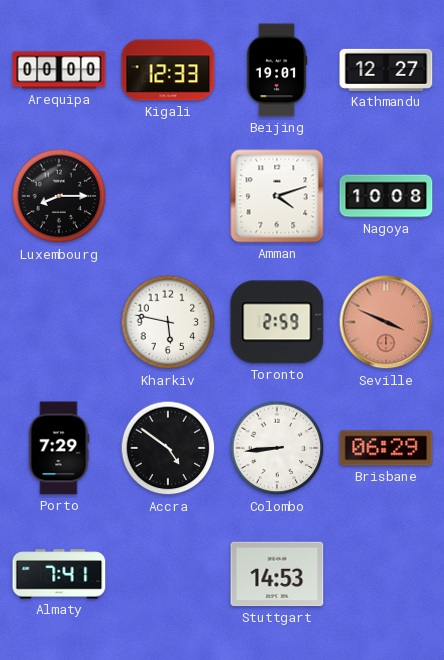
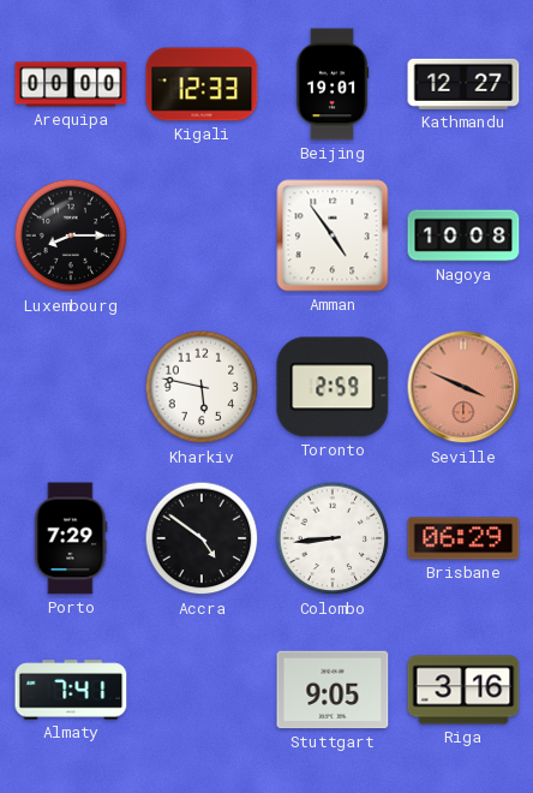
Amman: 4:12 -> 4:54
Stuttgart: 14:53 -> 9:05
Riga: none -> 3:16
